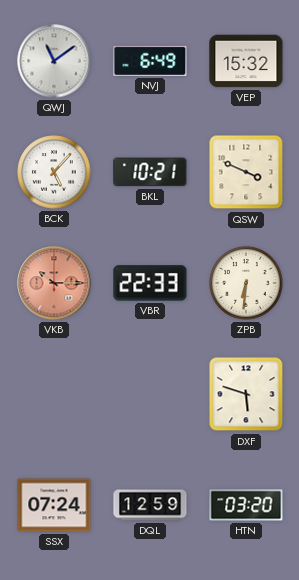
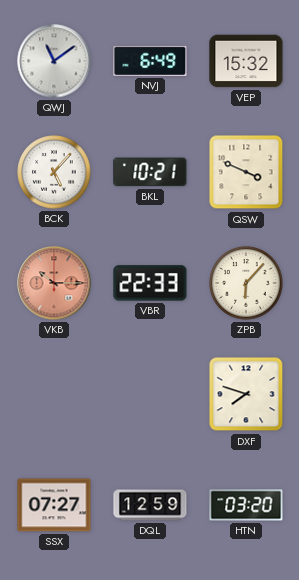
ZPB: 6:31 -> 6:07
DXF: 5:48 -> 7:48
SSX: 07:24 -> 07:27
